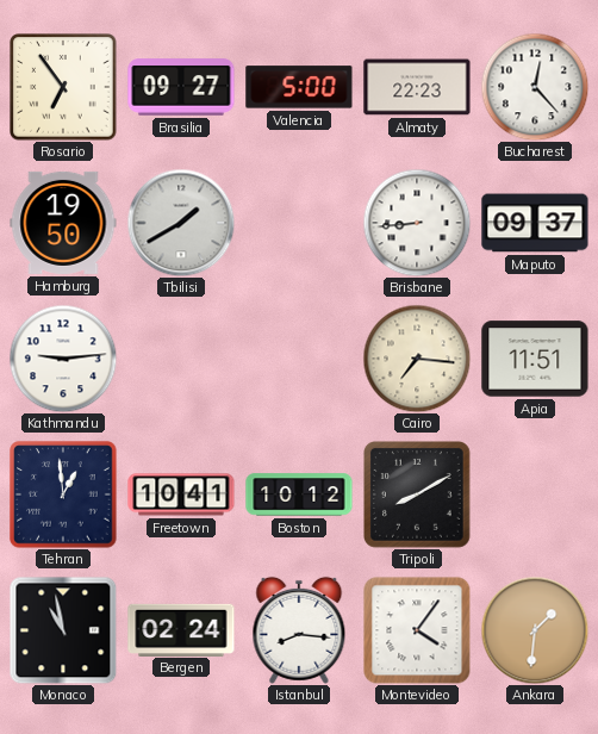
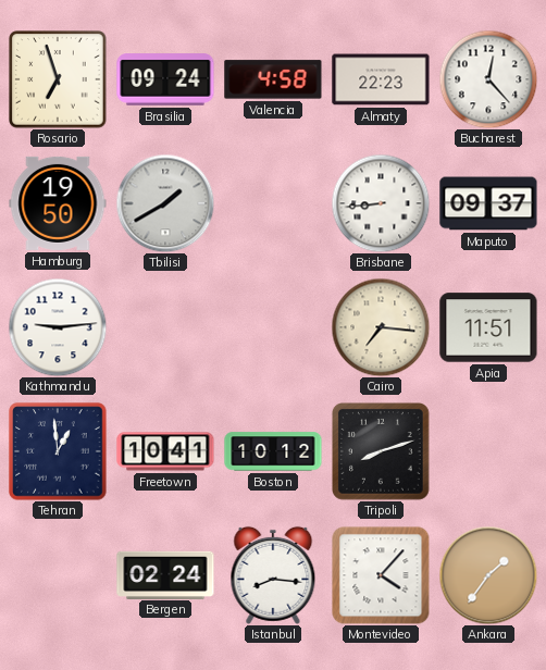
Rosario: 6:54 -> 6:57
Brasilia: 09:27 -> 09:24
Valencia: 5:00 -> 4:58
Tripoli: 8:10 -> 8:12
Monaco: 10:58 -> none
Montevideo: 4:06 -> 4:07
Ankara: 1:31 -> 1:36
